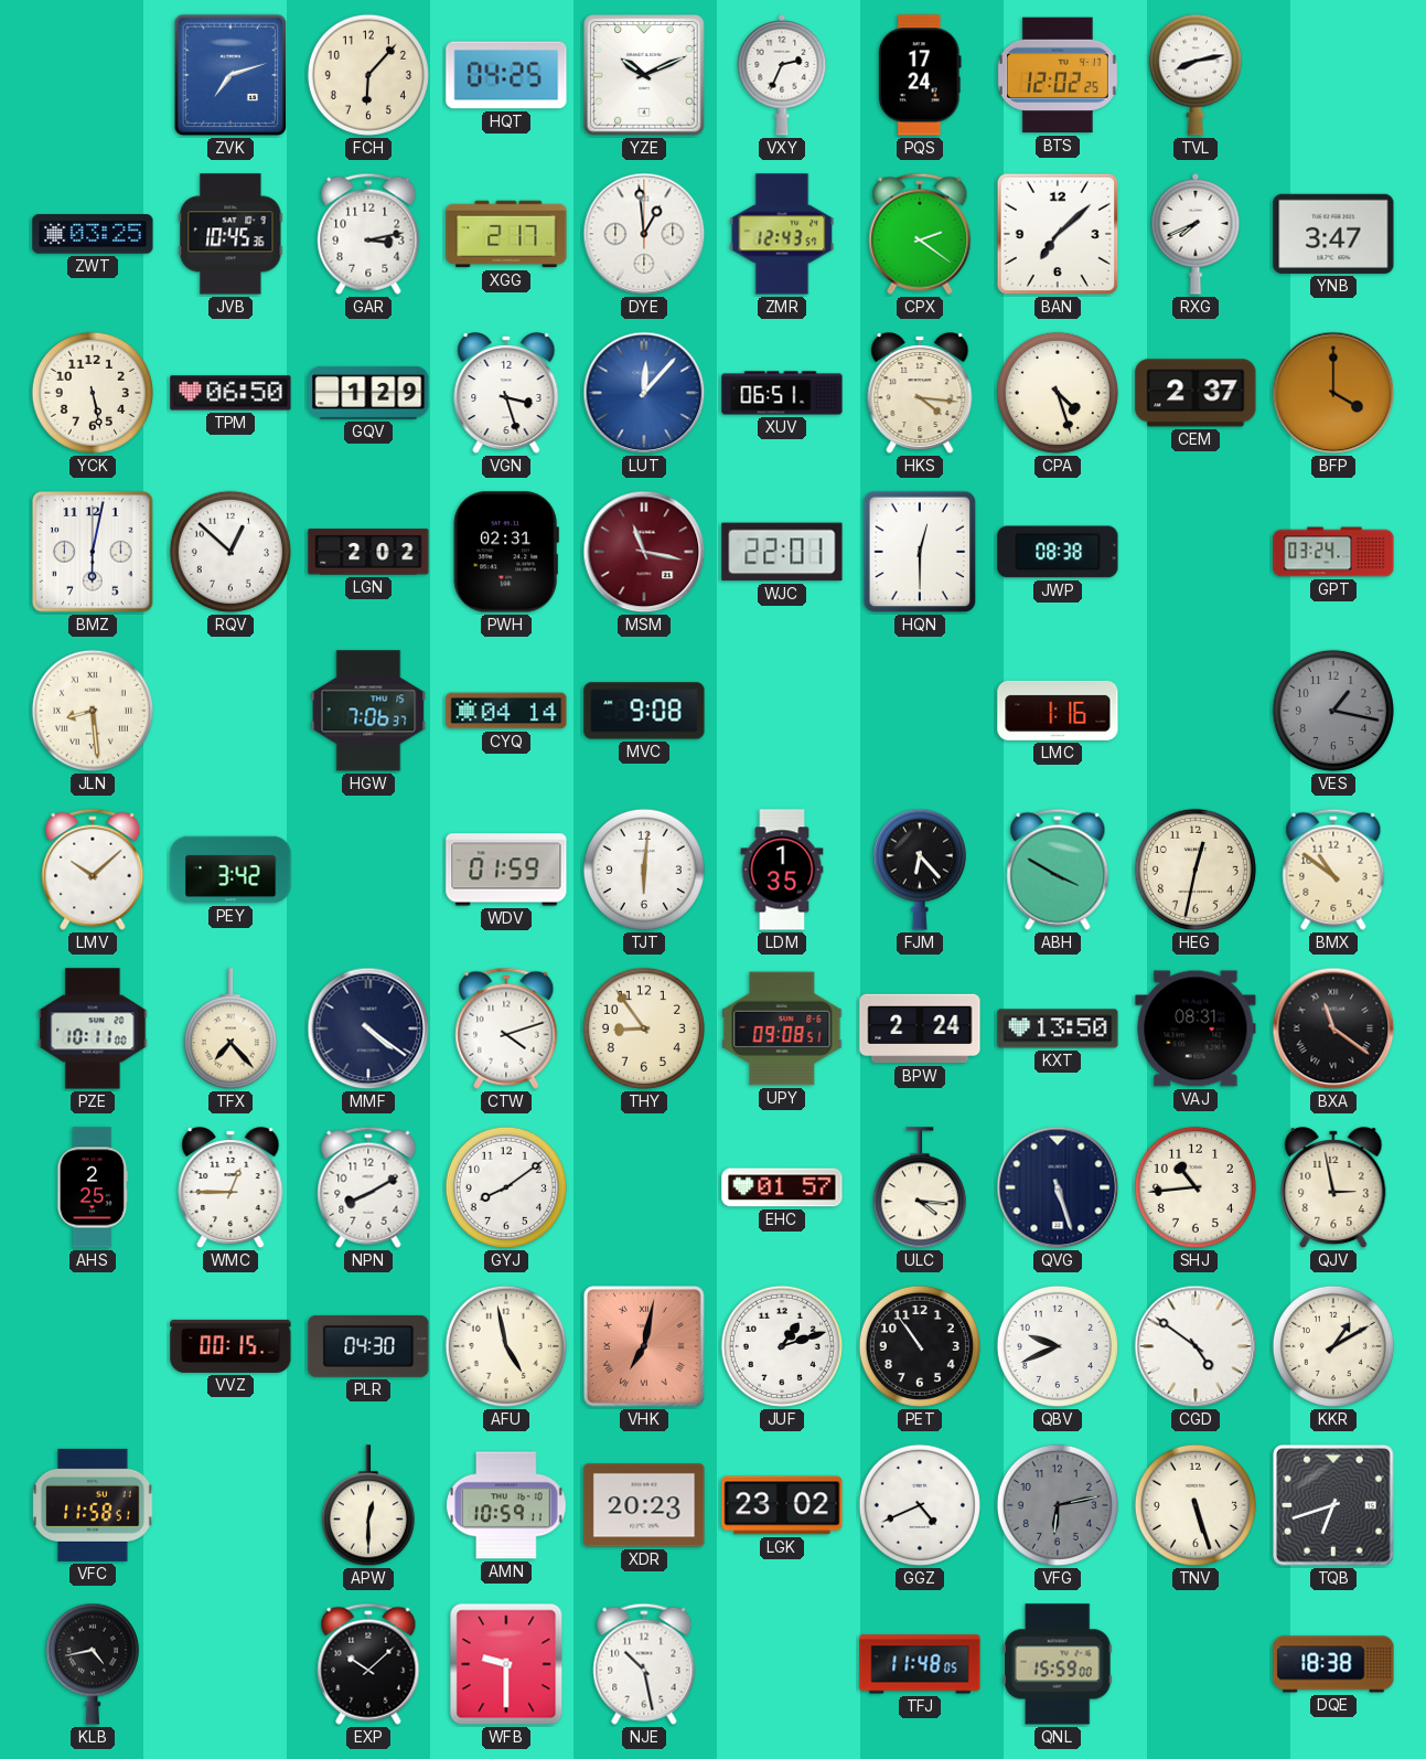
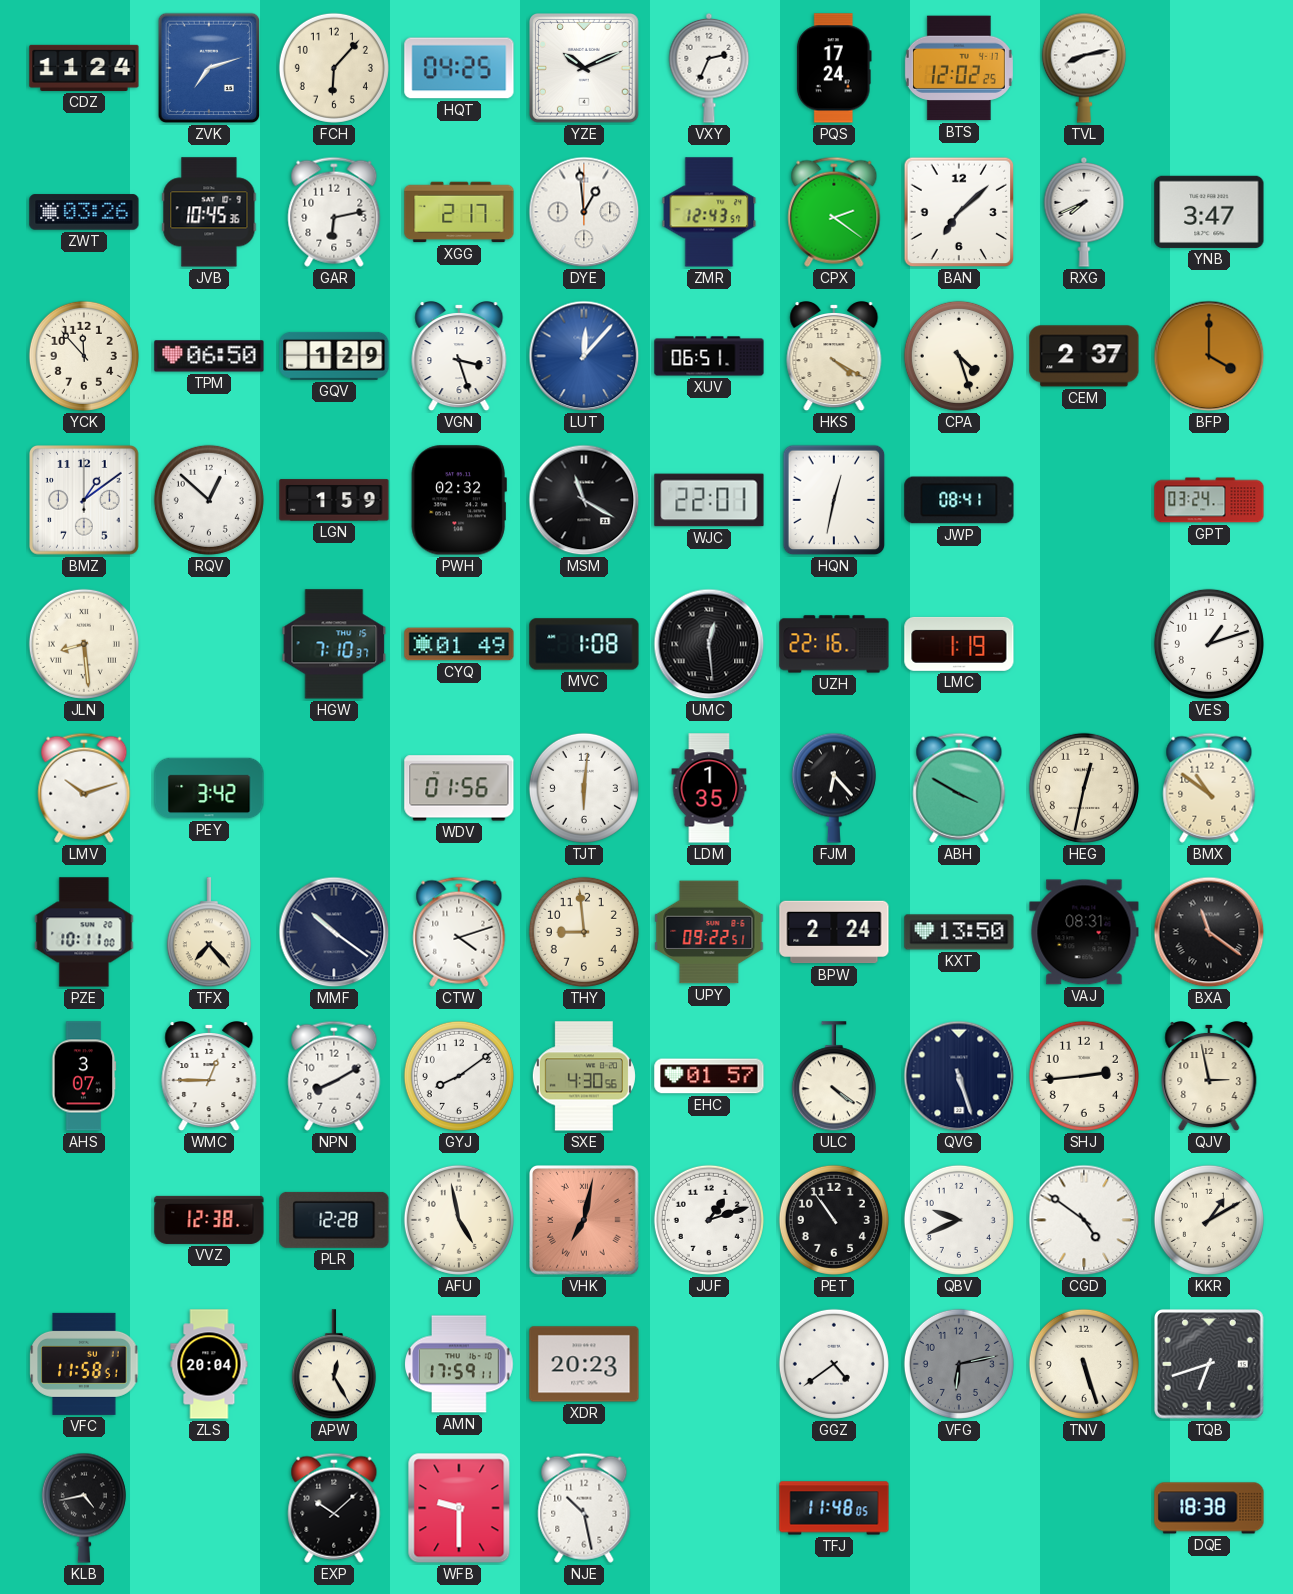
CDZ: none -> 11:24
ZWT: 03:25 -> 03:26
GAR: 3:13 -> 6:13
YCK: 5:28 -> 11:53
HKS: 4:16 -> 4:20
BMZ: 6:02 -> 1:09
LGN: 2:02 -> 1:59
PWH: 02:31 -> 02:32
MSM: 11:17 -> 11:20
MSM dial: burgundy -> black
HQN: 12:30 -> 12:32
JWP: 08:38 -> 08:41
HGW: 7:06 -> 7:10
CYQ: 04:14 -> 01:49
MVC: 9:08 -> 1:08
UMC: none -> 12:29
UZH: none -> 22:16
LMC: 1:16 -> 1:19
VES: 1:17 -> 1:12
VES dial: grey -> white
LMV: 10:08 -> 10:12
WDV: 01:59 -> 01:56
MMF: 4:21 -> 10:21
THY: 8:54 -> 8:59
UPY: 09:08 -> 09:22
AHS: 2:25 -> 3:07
SXE: none -> 4:30
ULC: 4:16 -> 4:21
SHJ: 10:44 -> 2:44
VVZ: 00:15 -> 12:38
PLR: 04:30 -> 12:28
ZLS: none -> 20:04
APW: 12:30 -> 12:25
AMN: 10:59 -> 17:59
LGK: 23:02 -> none
GGZ: 4:41 -> 4:39
QNL: 15:59 -> none
